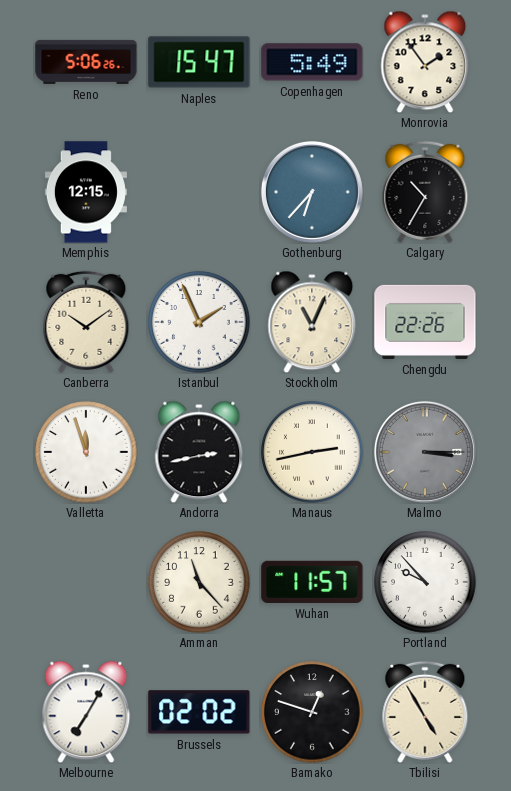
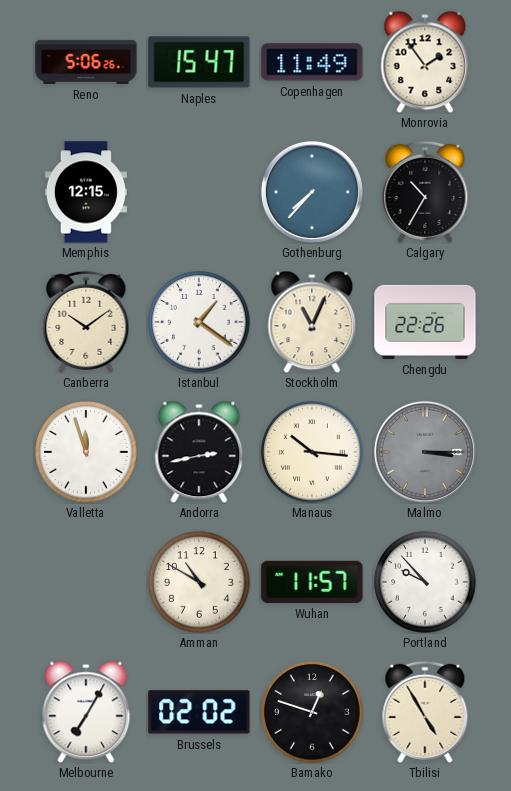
Copenhagen: 5:49 -> 11:49
Gothenburg: 6:37 -> 7:37
Istanbul: 1:56 -> 1:21
Manaus: 2:43 -> 10:16
Amman: 11:23 -> 10:50
